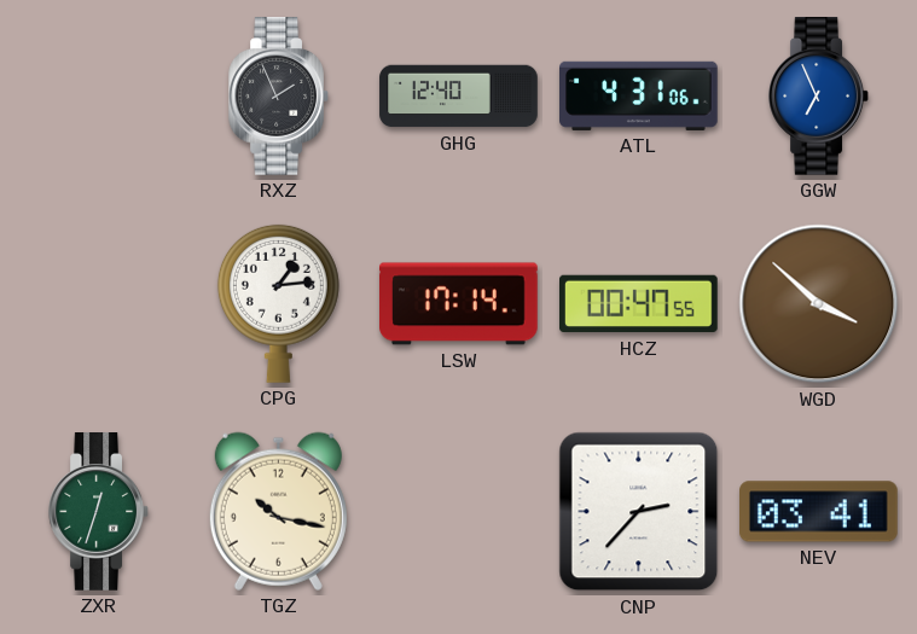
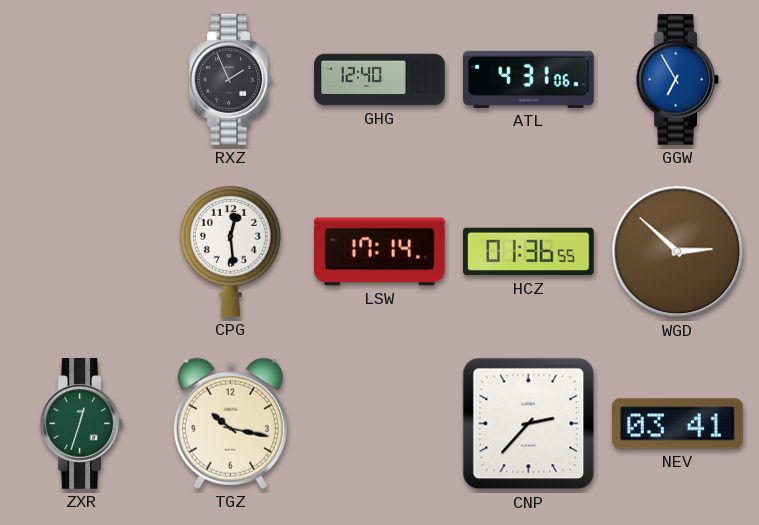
GGW: 6:56 -> 6:55
CPG: 1:14 -> 12:29
HCZ: 00:47 -> 01:36
WGD: 3:52 -> 2:52
